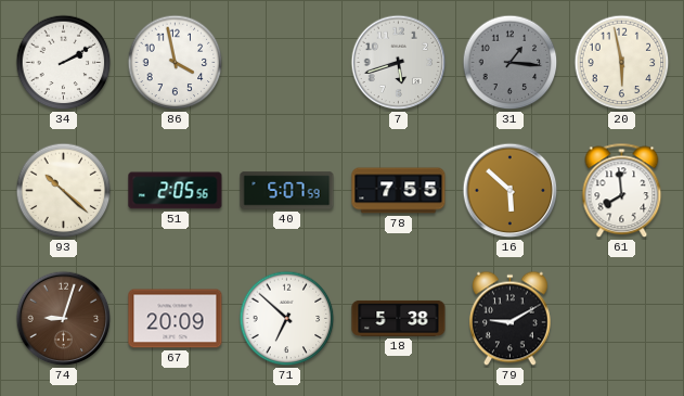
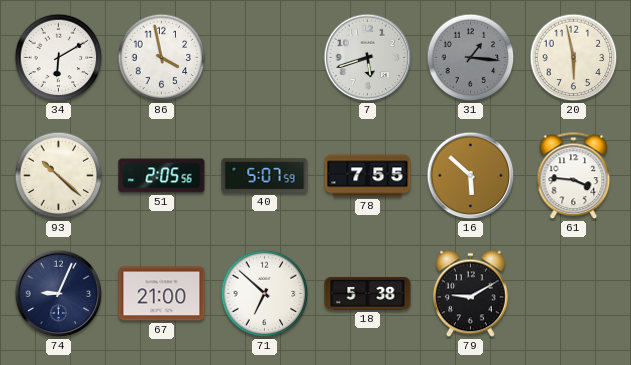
34: 2:10 -> 6:10
61: 7:59 -> 3:46
74: 9:03 -> 9:04
74 dial: brown -> navy
67: 20:09 -> 21:00
